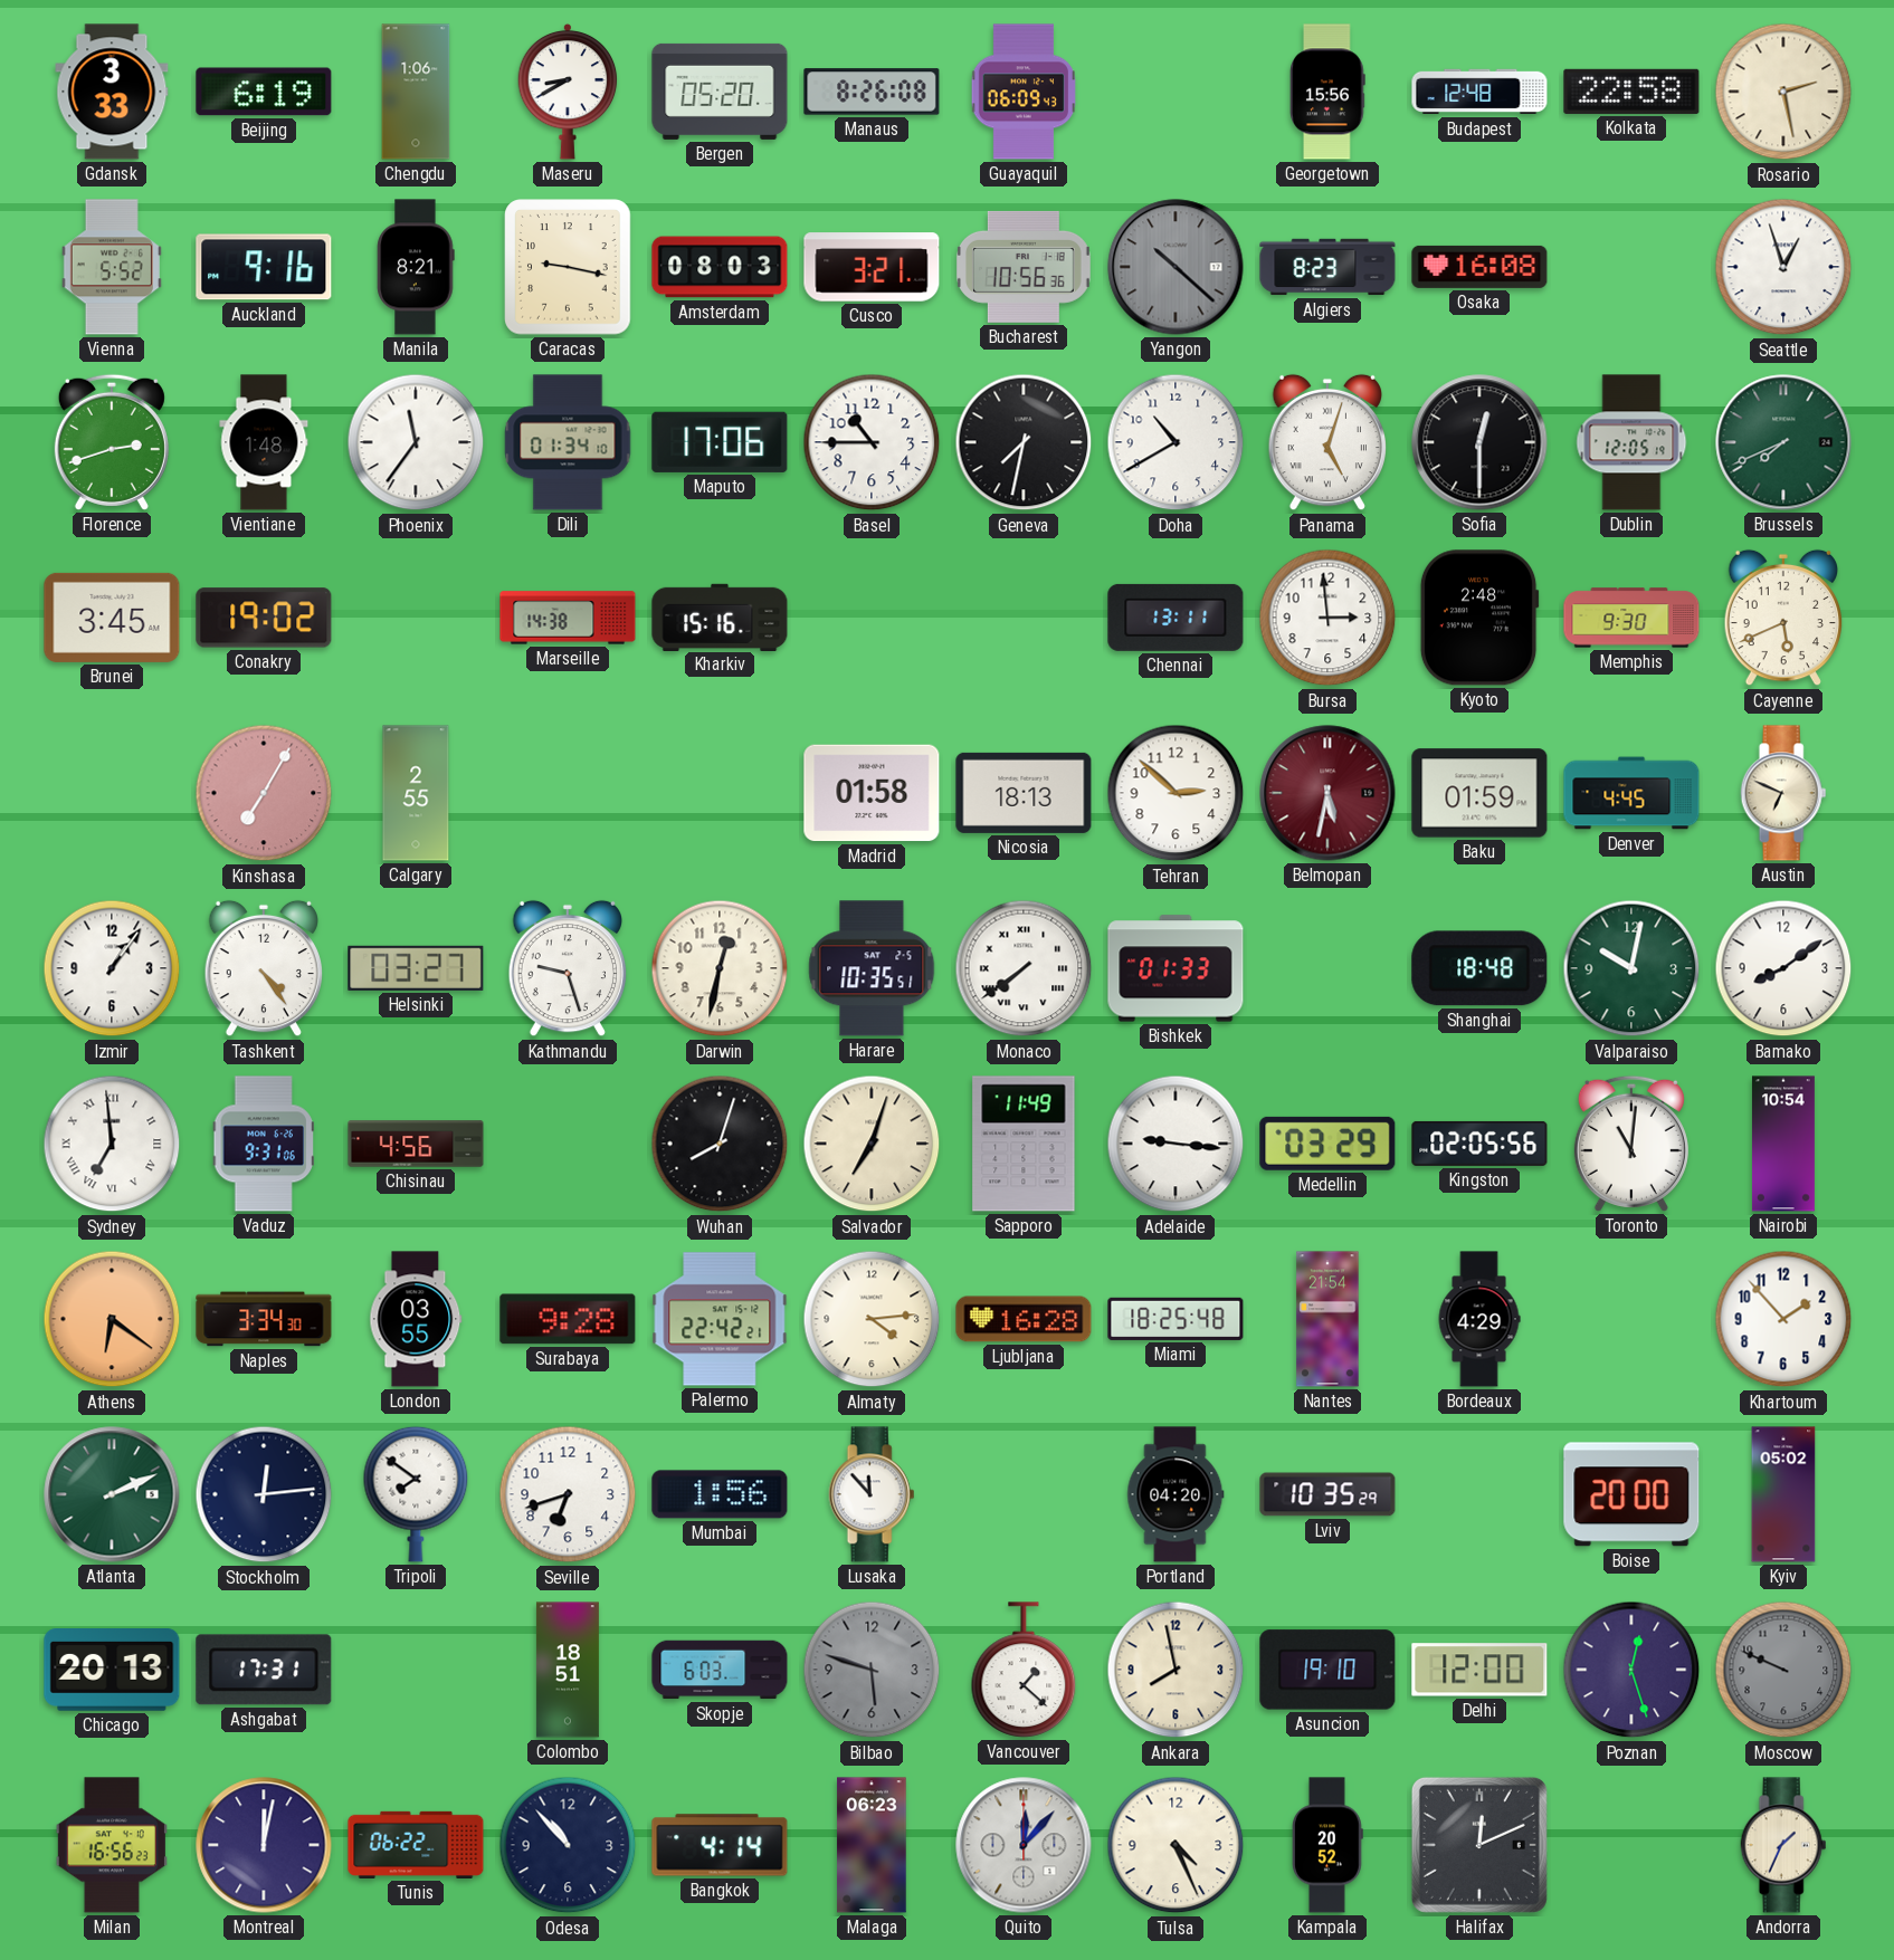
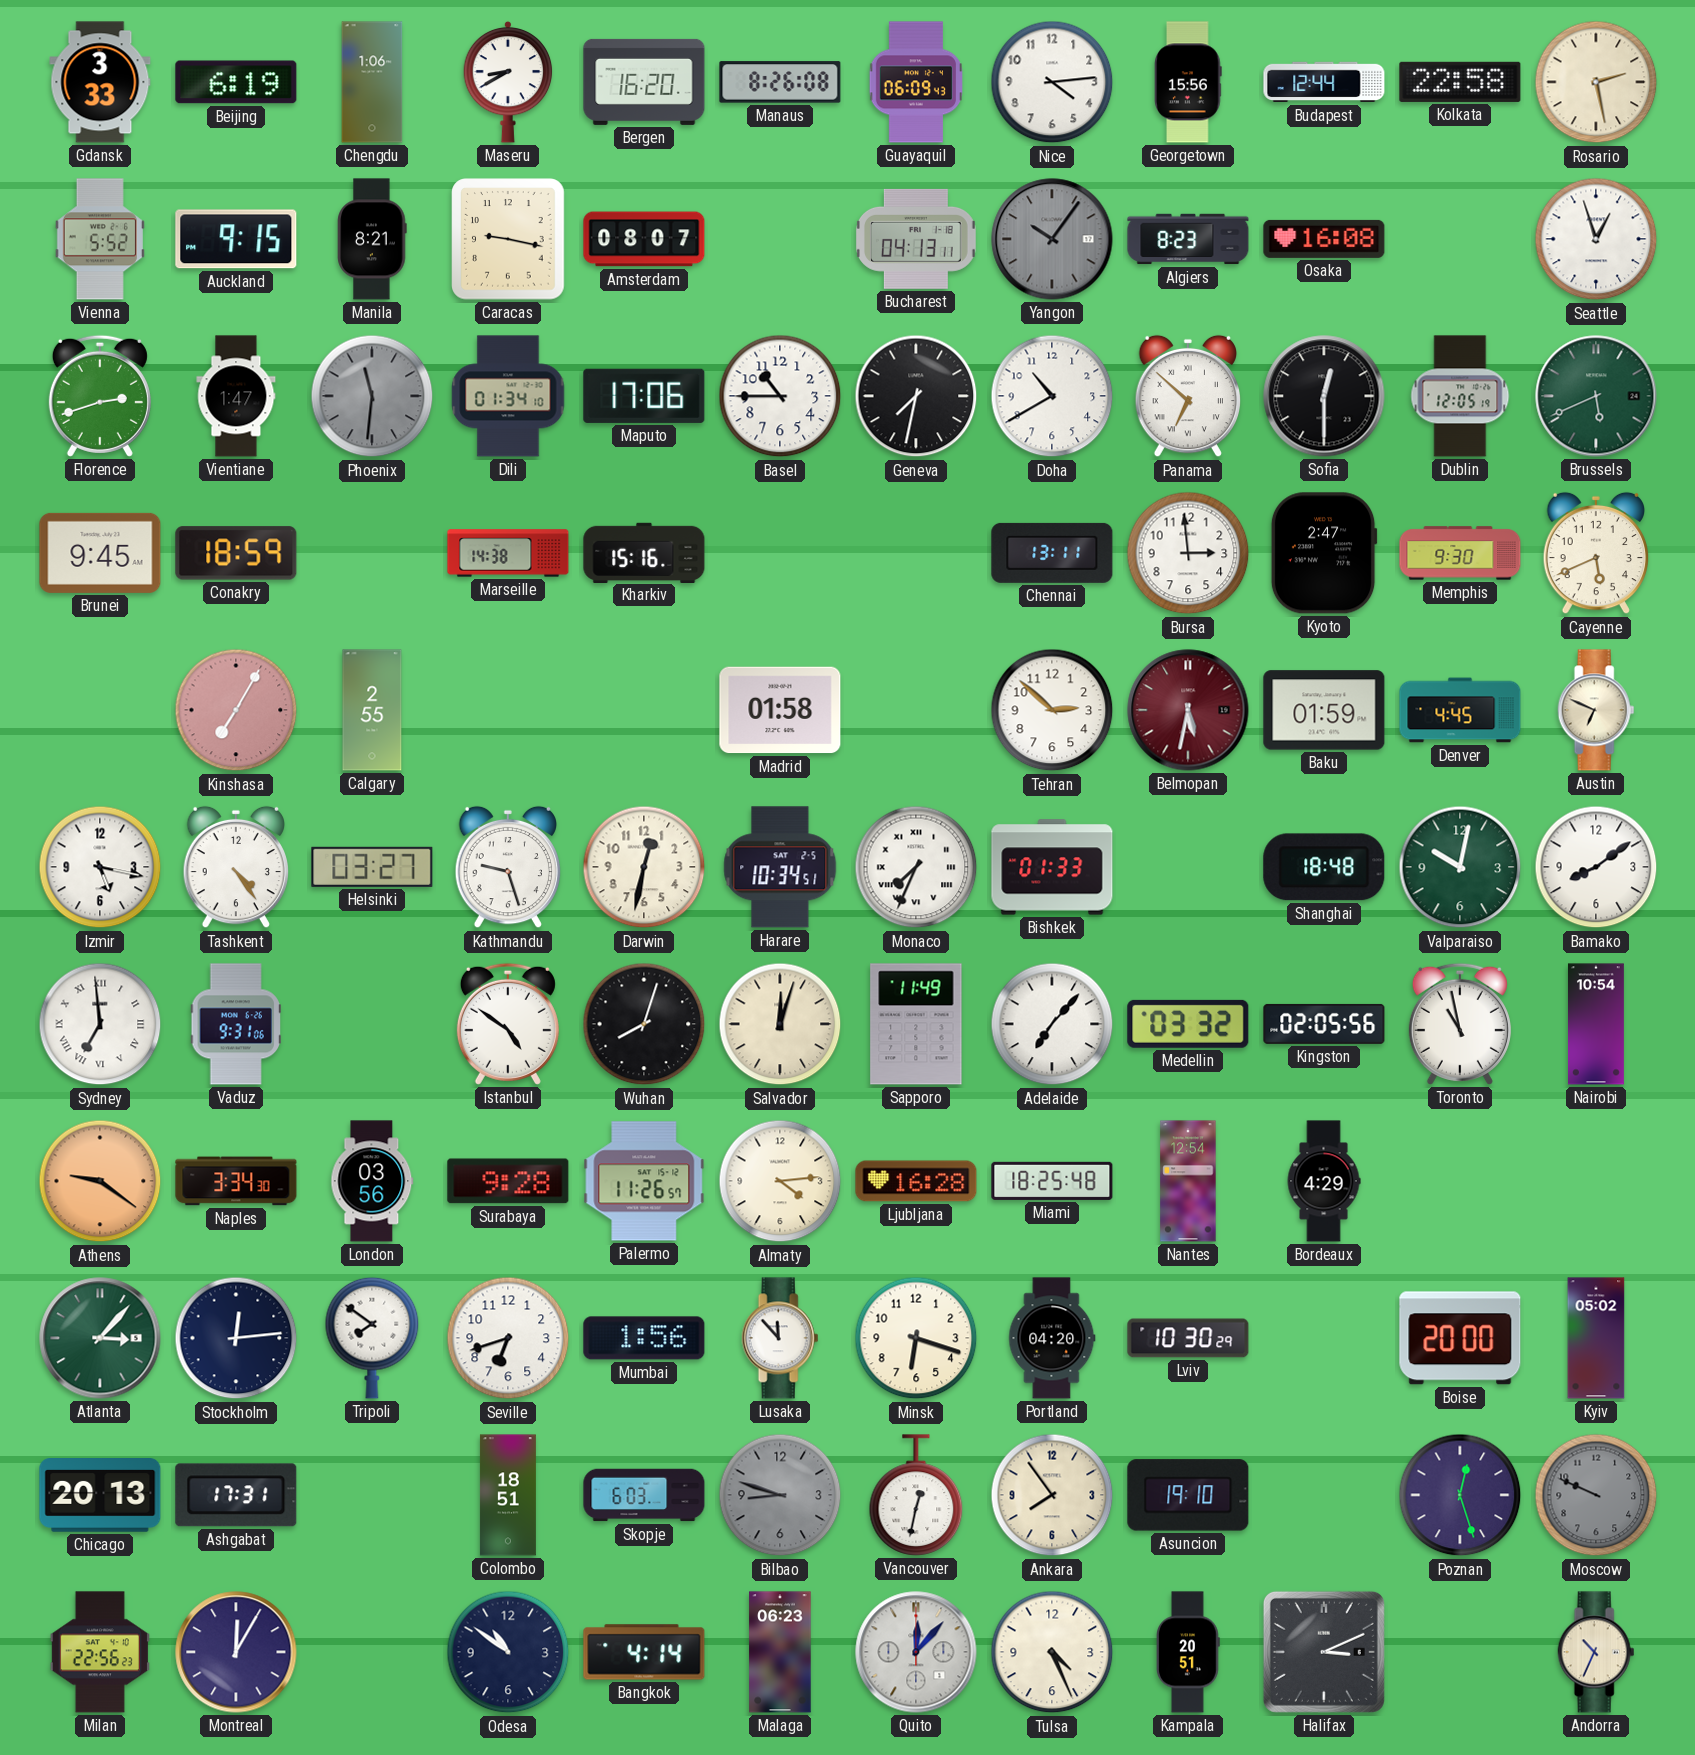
Bergen: 05:20 -> 16:20
Nice: none -> 4:14
Budapest: 12:48 -> 12:44
Auckland: 9:16 -> 9:15
Amsterdam: 08:03 -> 08:07
Cusco: 3:21 -> none
Bucharest: 10:56 -> 04:13
Yangon: 10:22 -> 10:06
Vientiane: 1:48 -> 1:47
Phoenix: 11:36 -> 11:31
Phoenix dial: white -> grey
Panama: 5:03 -> 6:52
Brussels: 7:41 -> 5:41
Brunei: 3:45 -> 9:45
Conakry: 19:02 -> 18:59
Kyoto: 2:48 -> 2:47
Nicosia: 18:13 -> none
Izmir: 1:06 -> 5:17
Harare: 10:35 -> 10:34
Monaco: 7:39 -> 7:34
Chisinau: 4:56 -> none
Istanbul: none -> 4:51
Salvador: 7:03 -> 12:03
Adelaide: 9:16 -> 7:07
Medellin: 03:29 -> 03:32
Toronto: 11:01 -> 10:58
Athens: 6:21 -> 9:21
London: 03:55 -> 03:56
Palermo: 22:42 -> 11:26
Nantes: 21:54 -> 12:54
Khartoum: 1:53 -> none
Atlanta: 2:11 -> 3:07
Minsk: none -> 6:18
Lviv: 10:35 -> 10:30
Bilbao: 5:48 -> 8:48
Vancouver: 1:22 -> 12:32
Ankara: 7:58 -> 7:54
Delhi: 12:00 -> none
Milan: 16:56 -> 22:56
Montreal: 12:02 -> 12:05
Tunis: 06:22 -> none
Odesa: 10:53 -> 10:51
Kampala: 20:52 -> 20:51
Halifax: 12:11 -> 3:11
Andorra: 1:34 -> 10:34
